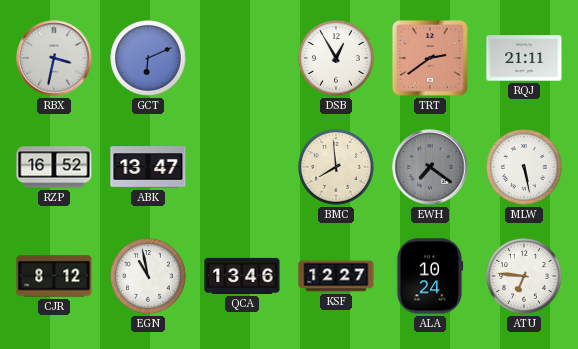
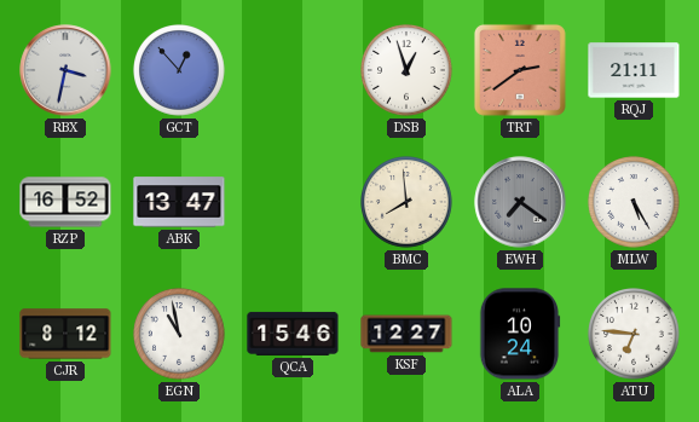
GCT: 6:11 -> 12:53
DSB: 12:55 -> 12:57
MLW: 5:28 -> 5:25
QCA: 13:46 -> 15:46
